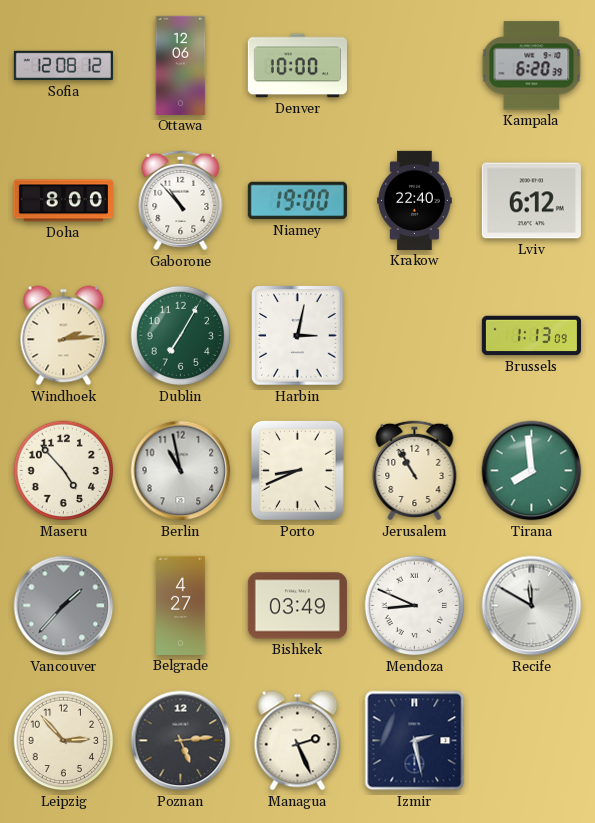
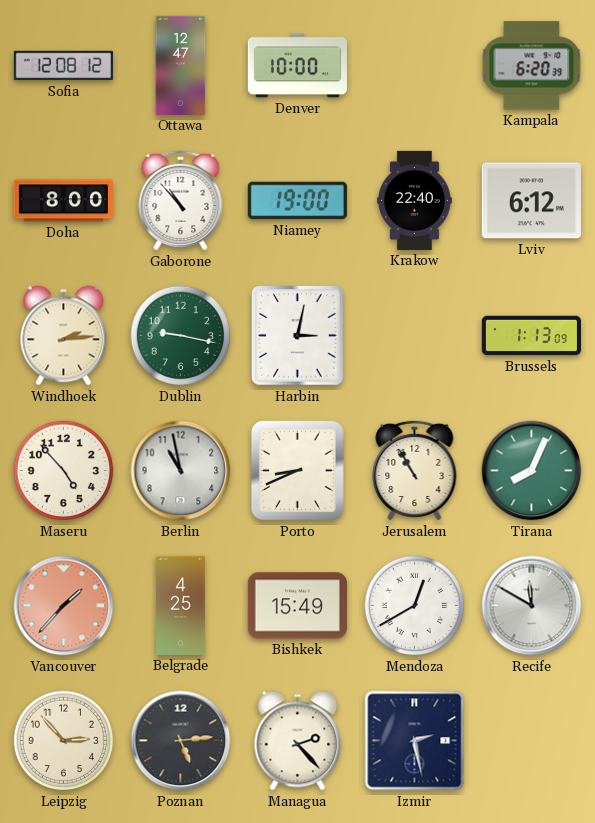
Ottawa: 12:06 -> 12:47
Dublin: 7:05 -> 9:17
Tirana: 7:59 -> 8:04
Vancouver dial: grey -> salmon
Belgrade: 4:27 -> 4:25
Bishkek: 03:49 -> 15:49
Mendoza: 8:49 -> 12:40
Managua: 2:26 -> 2:23
